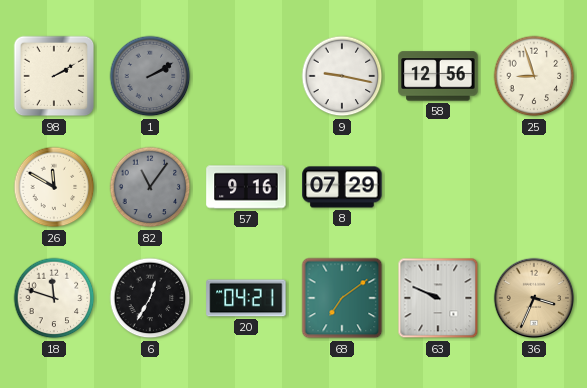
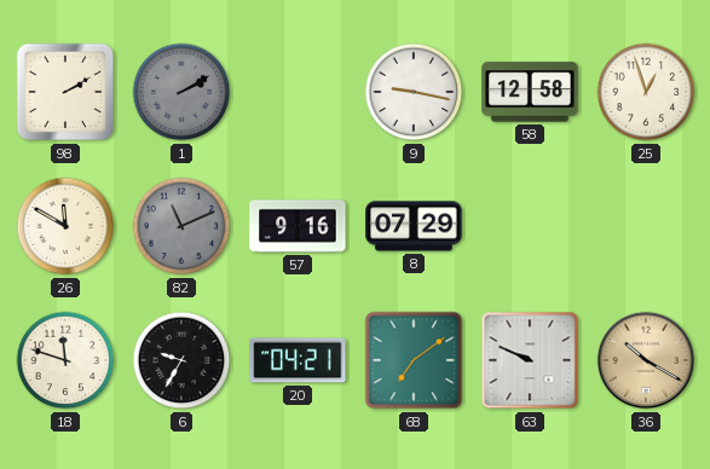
58: 12:56 -> 12:58
25: 8:57 -> 12:57
82: 11:06 -> 11:11
6: 12:35 -> 9:35
36: 3:34 -> 10:20
